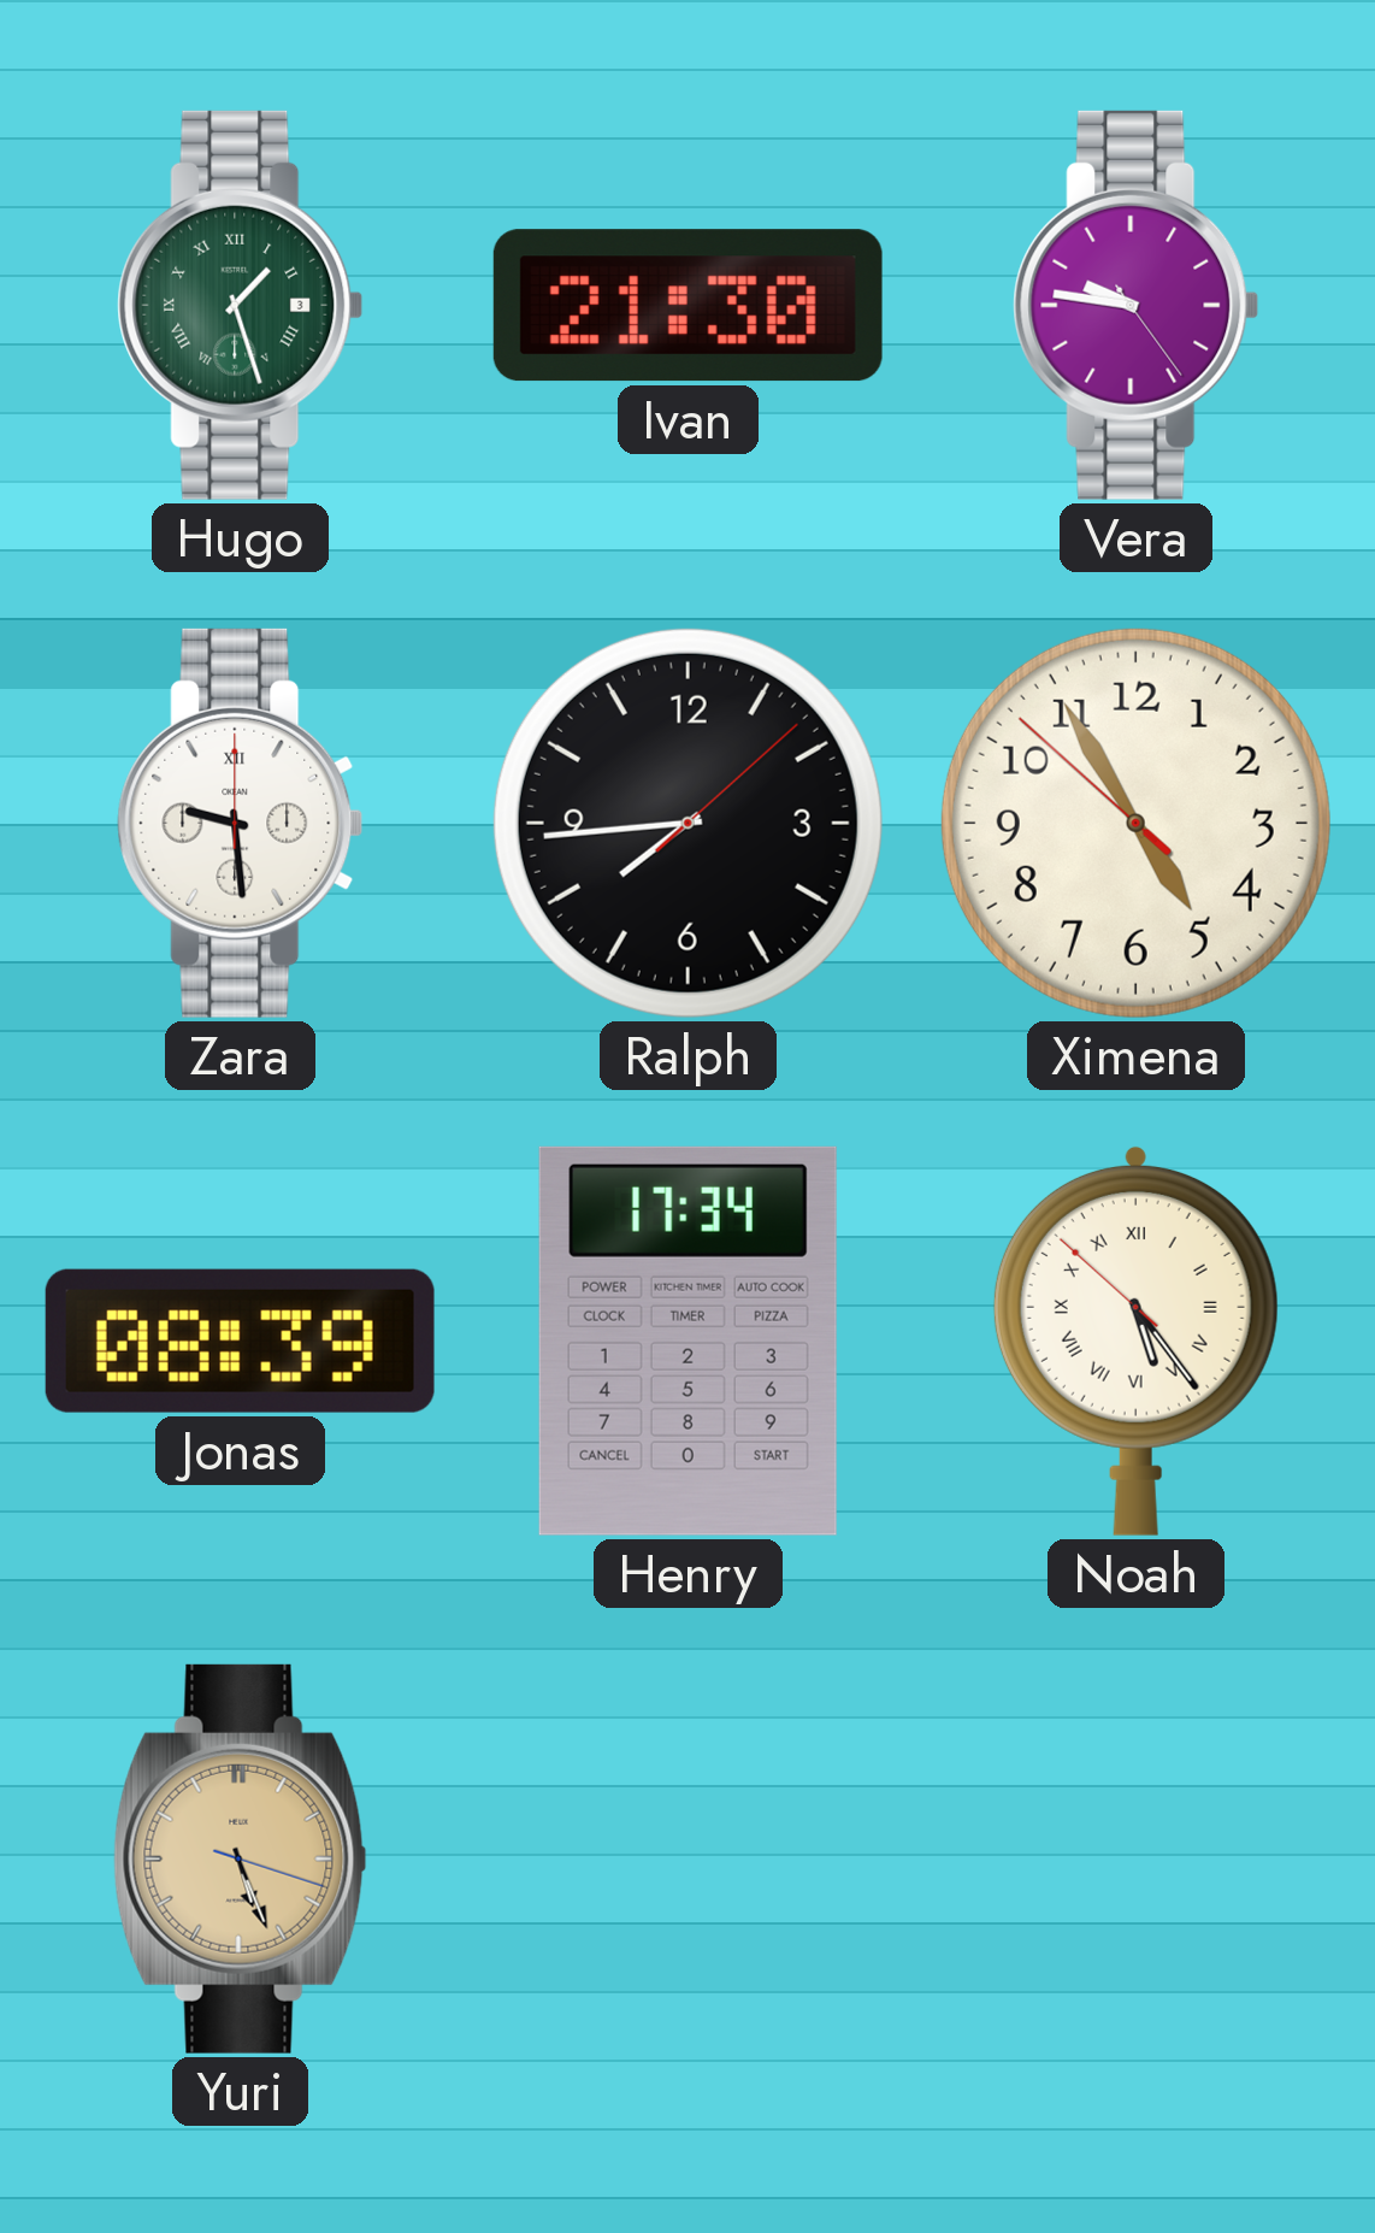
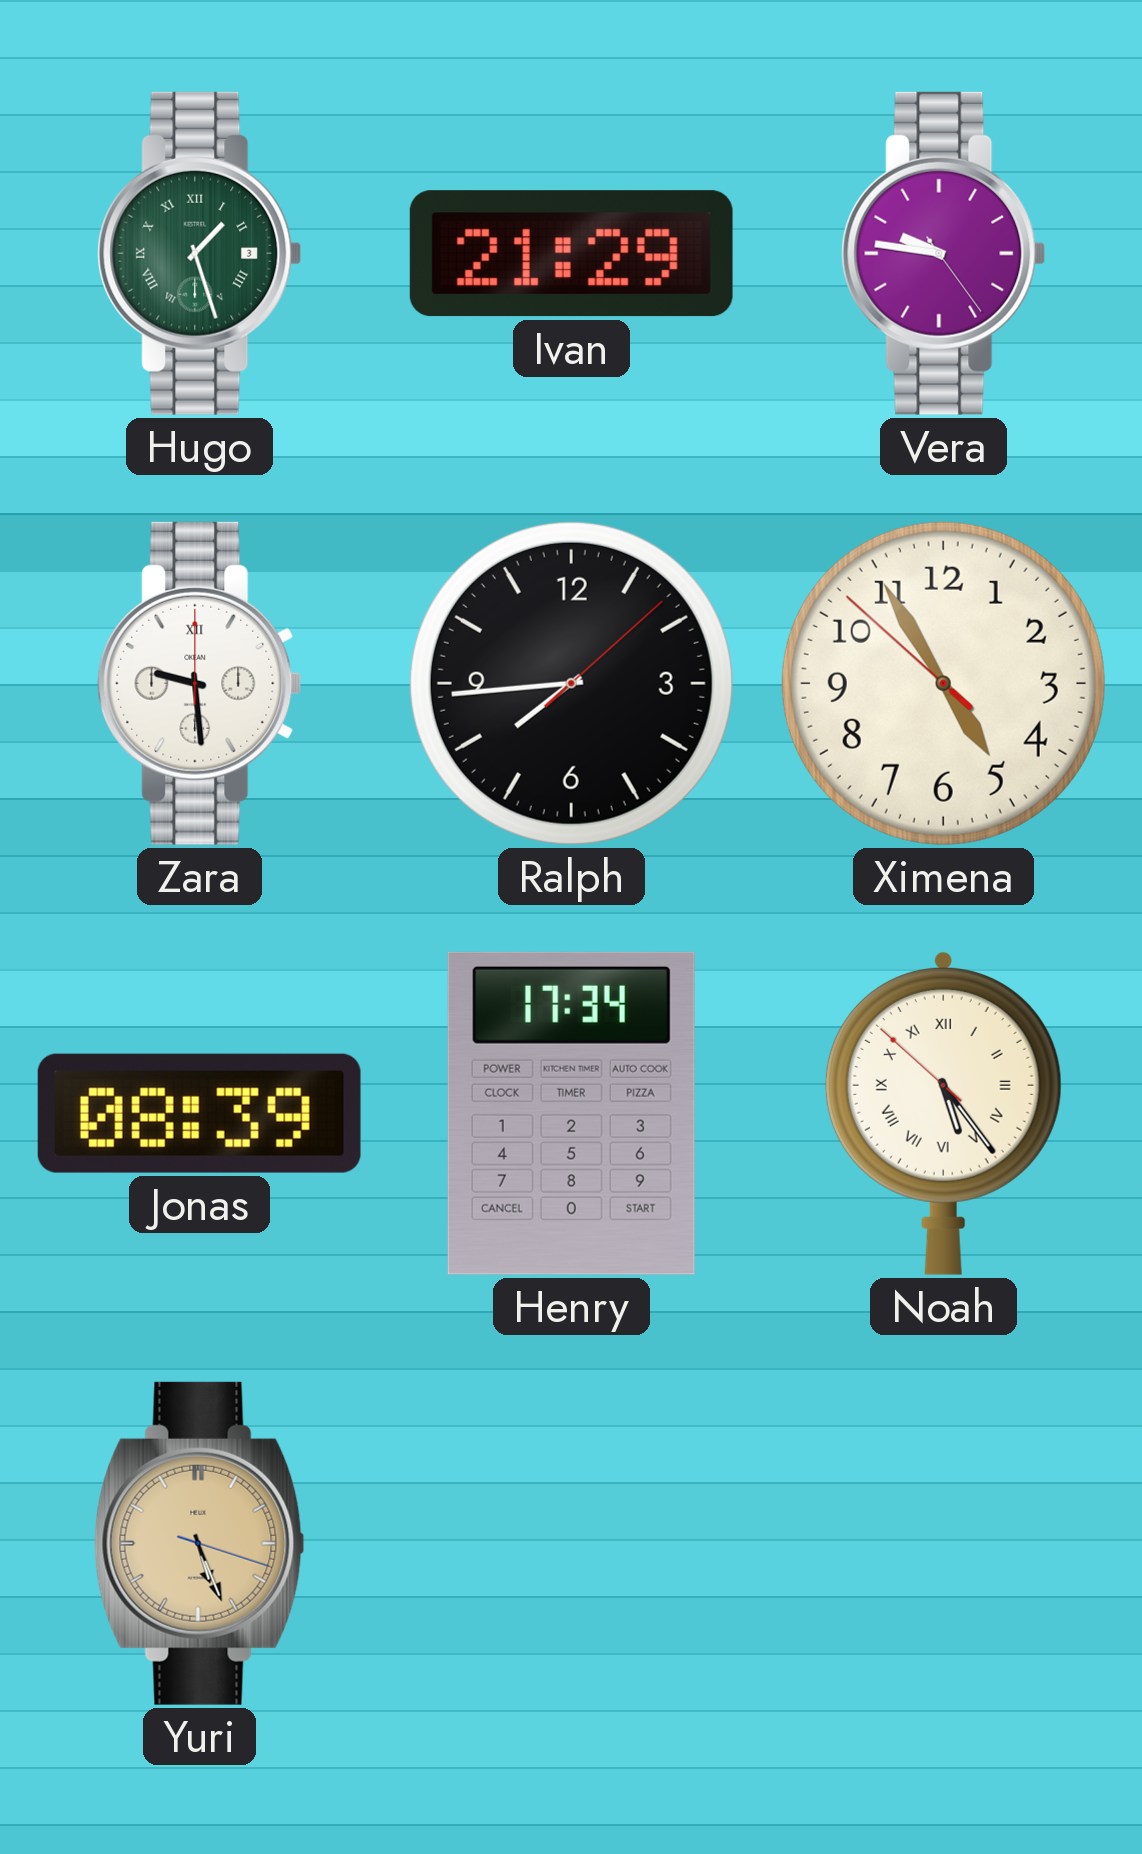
Ivan: 21:30 -> 21:29
